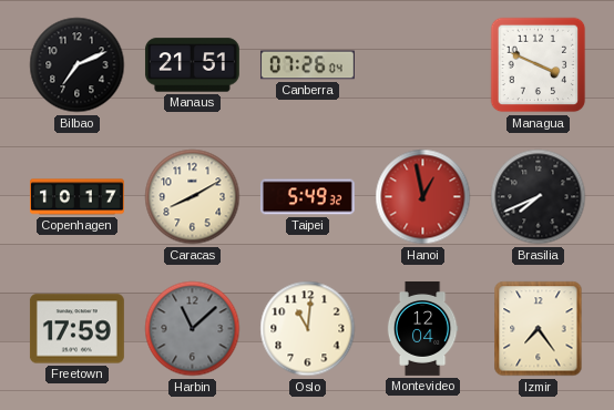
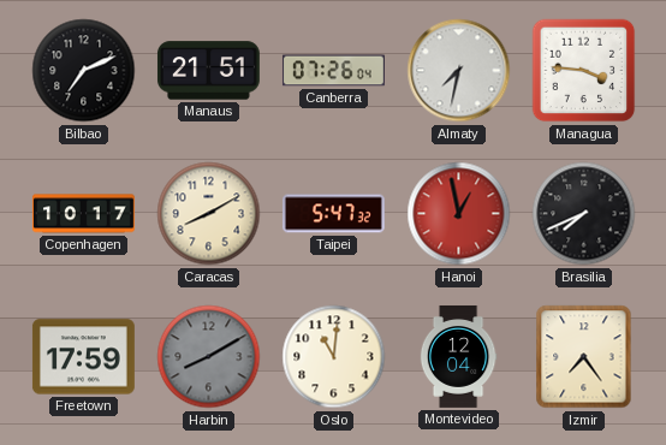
Almaty: none -> 7:32
Managua: 3:49 -> 3:46
Taipei: 5:49 -> 5:47
Harbin: 11:08 -> 8:10
